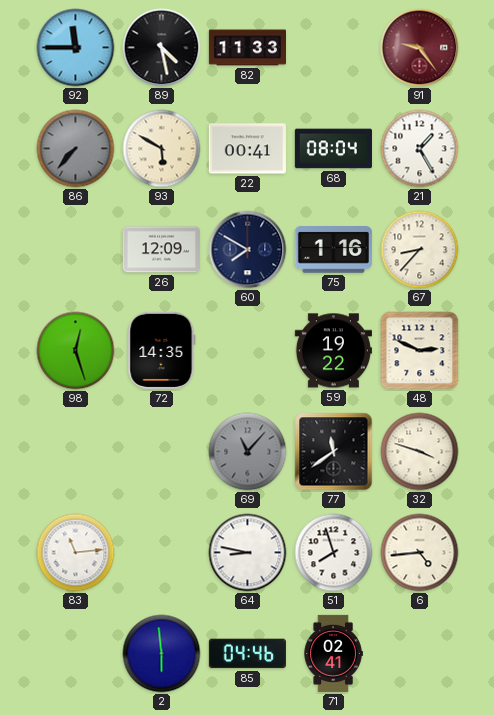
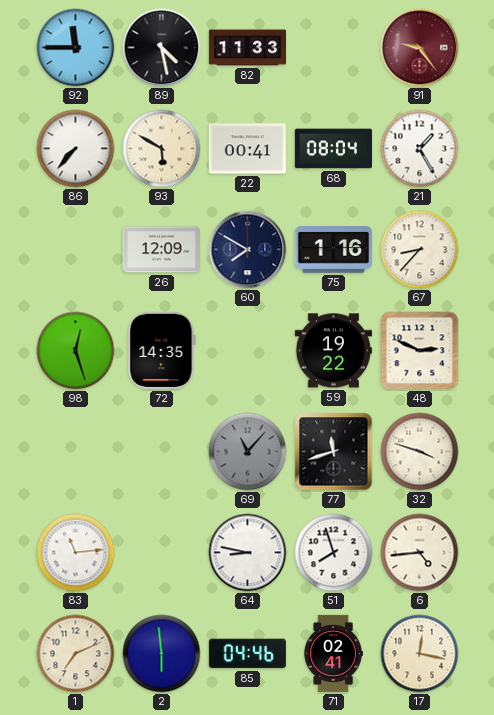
86 dial: grey -> white
77: 11:39 -> 11:42
1: none -> 7:11
17: none -> 12:17
